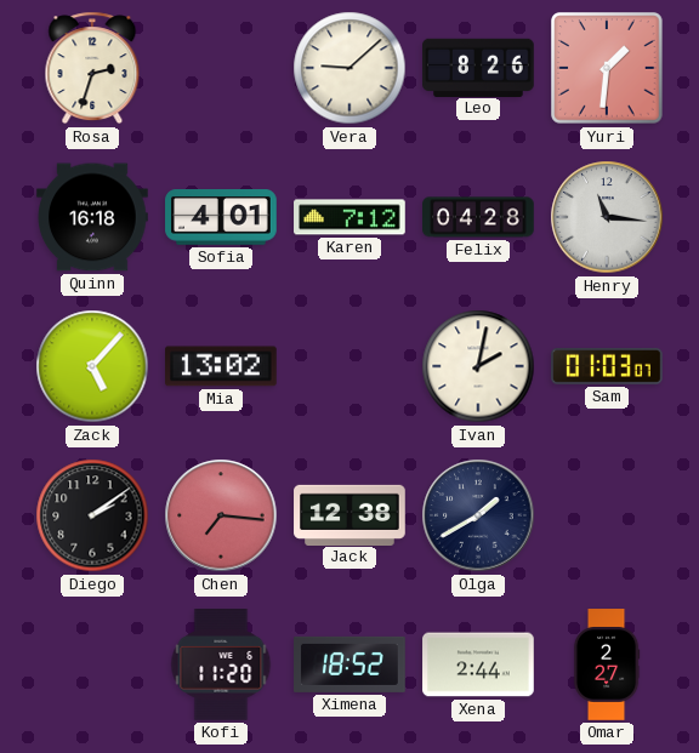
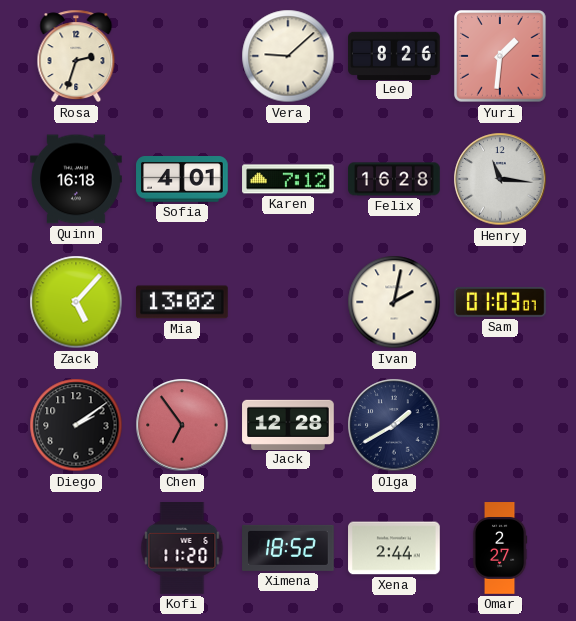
Felix: 04:28 -> 16:28
Chen: 7:16 -> 6:54
Jack: 12:38 -> 12:28
